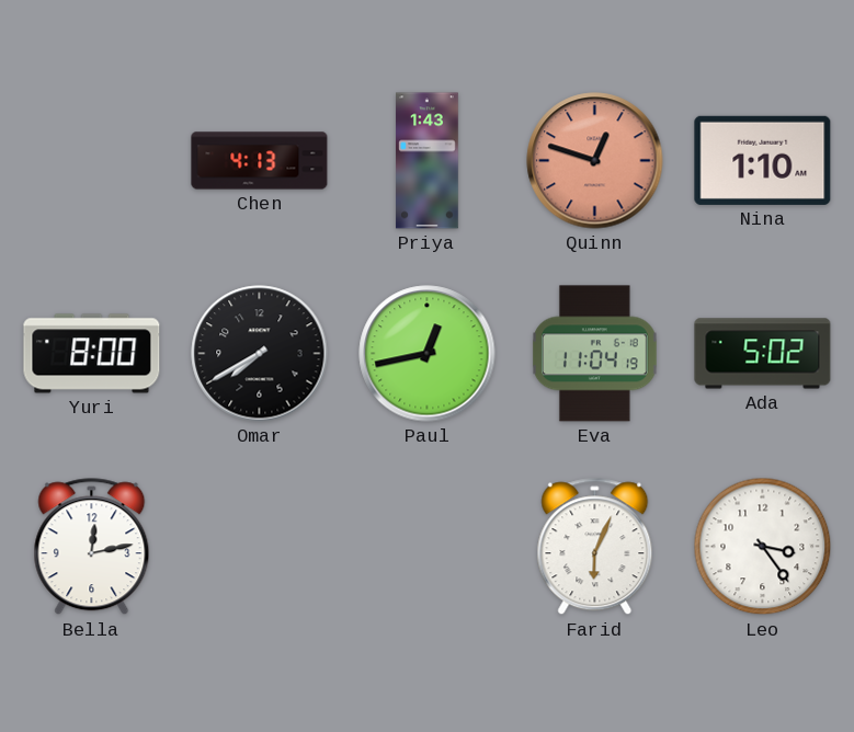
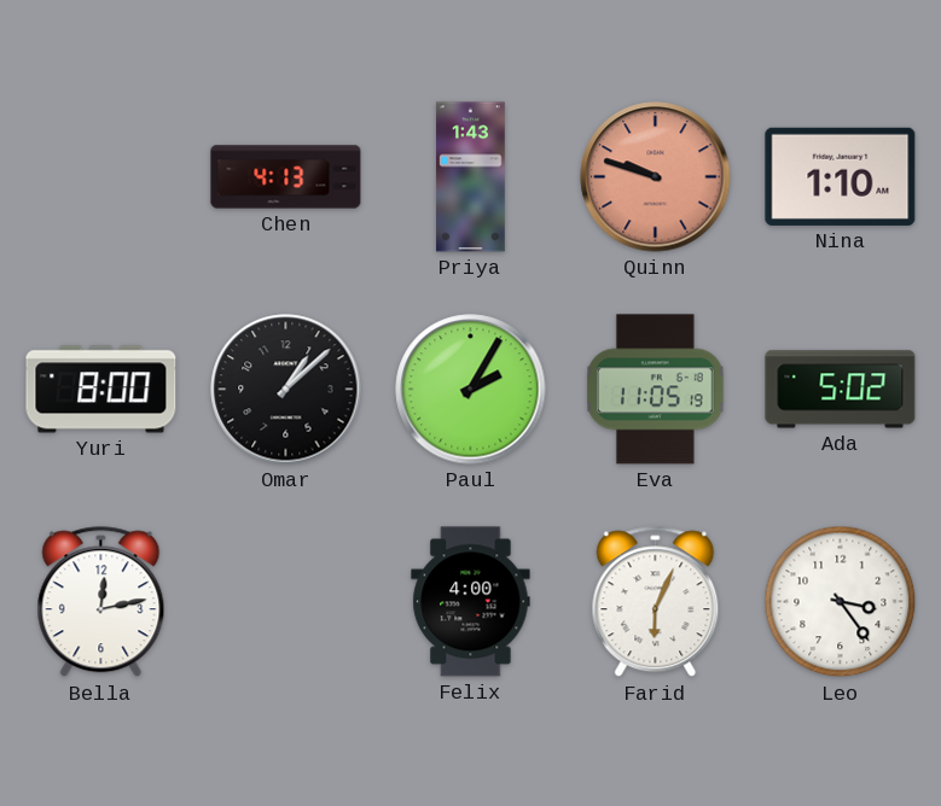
Quinn: 12:48 -> 9:48
Omar: 7:40 -> 1:08
Paul: 12:43 -> 2:05
Eva: 11:04 -> 11:05
Felix: none -> 4:00
